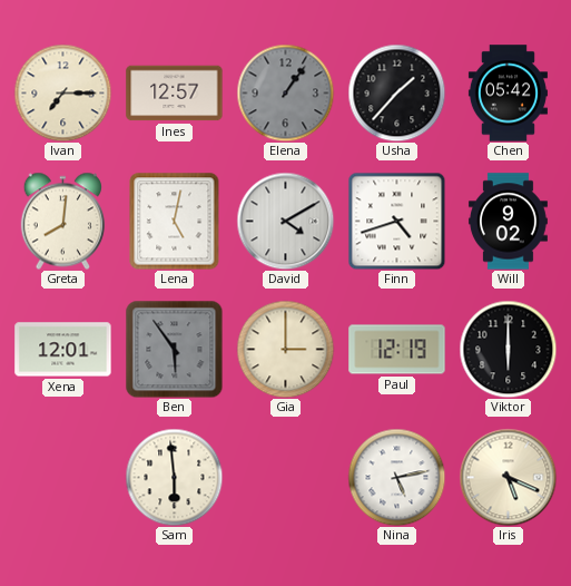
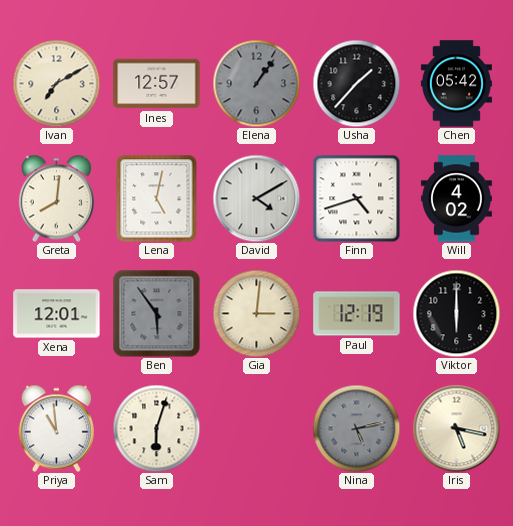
Ivan: 7:15 -> 7:10
Will: 9:02 -> 4:02
Gia: 3:00 -> 3:01
Priya: none -> 10:59
Sam: 5:59 -> 6:03
Nina dial: white -> grey
Iris: 5:19 -> 5:17
